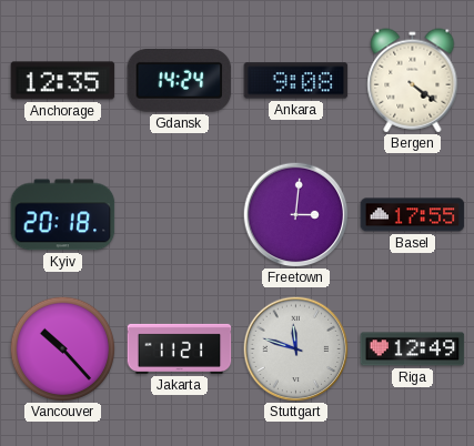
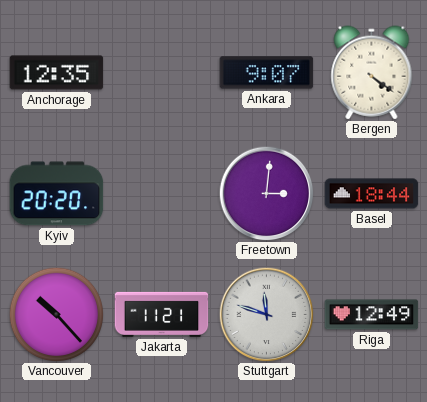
Gdansk: 14:24 -> none
Ankara: 9:08 -> 9:07
Kyiv: 20:18 -> 20:20
Basel: 17:55 -> 18:44
